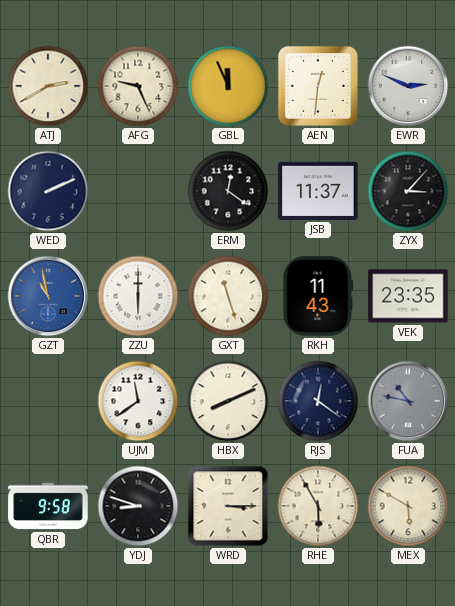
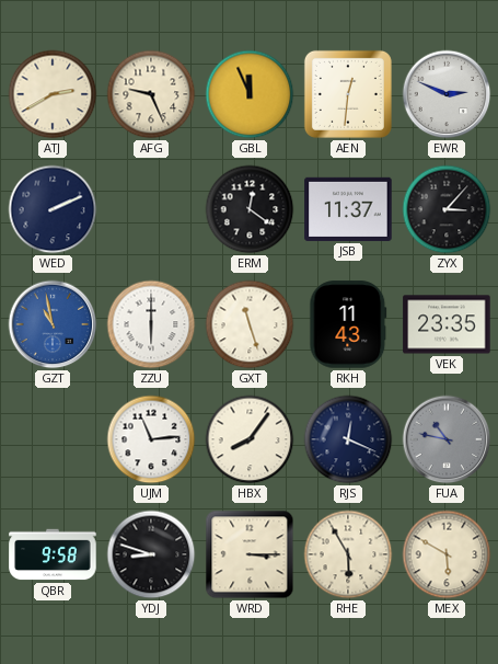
UJM: 11:39 -> 11:14
HBX: 8:11 -> 8:06
RJS: 12:21 -> 12:19
